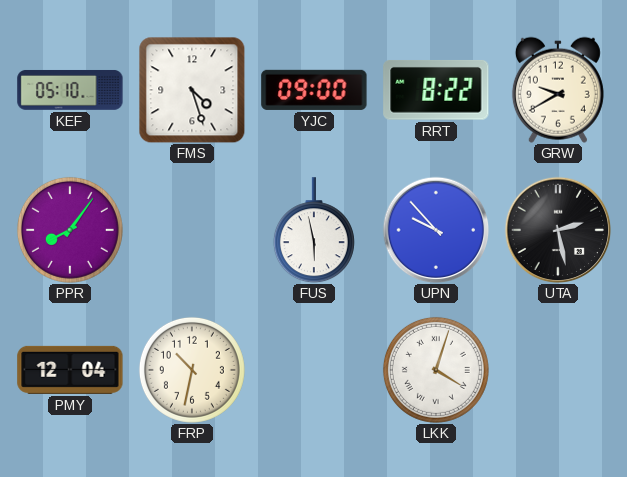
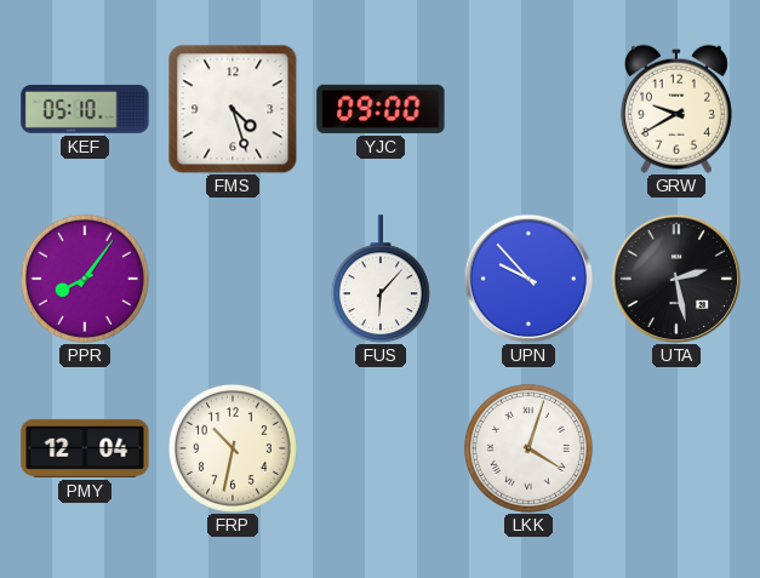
RRT: 8:22 -> none
FUS: 5:58 -> 6:07
